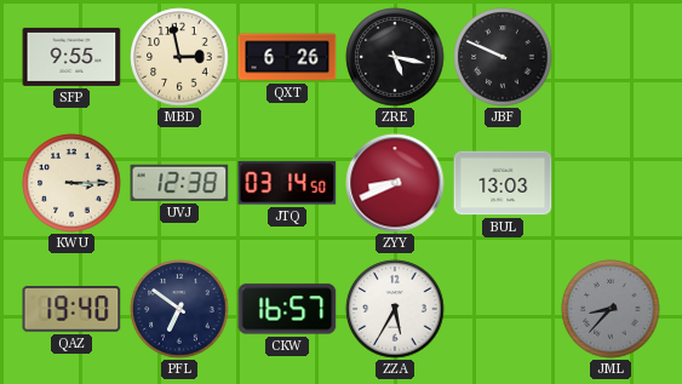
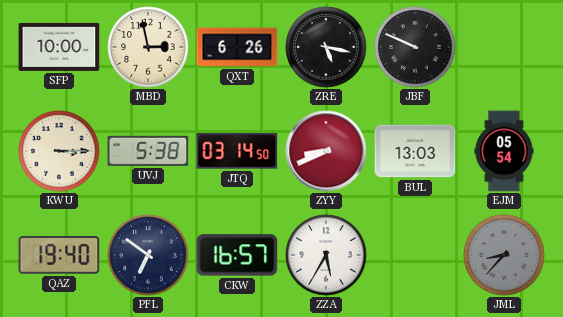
SFP: 9:55 -> 10:00
UVJ: 12:38 -> 5:38
EJM: none -> 05:54
